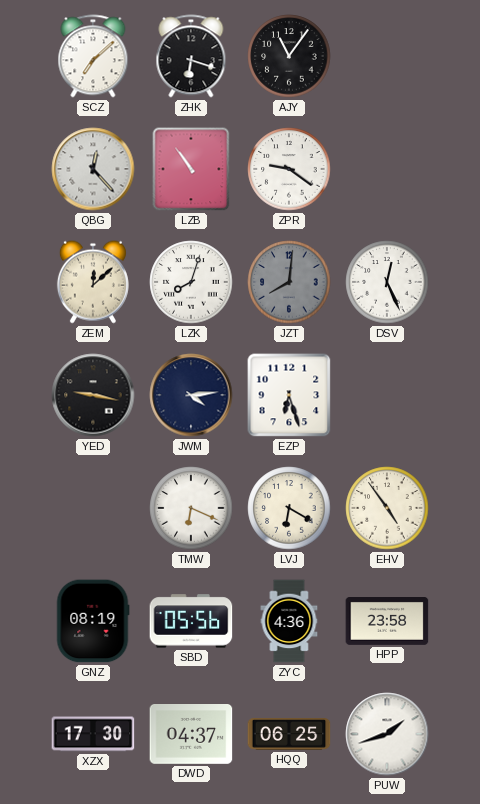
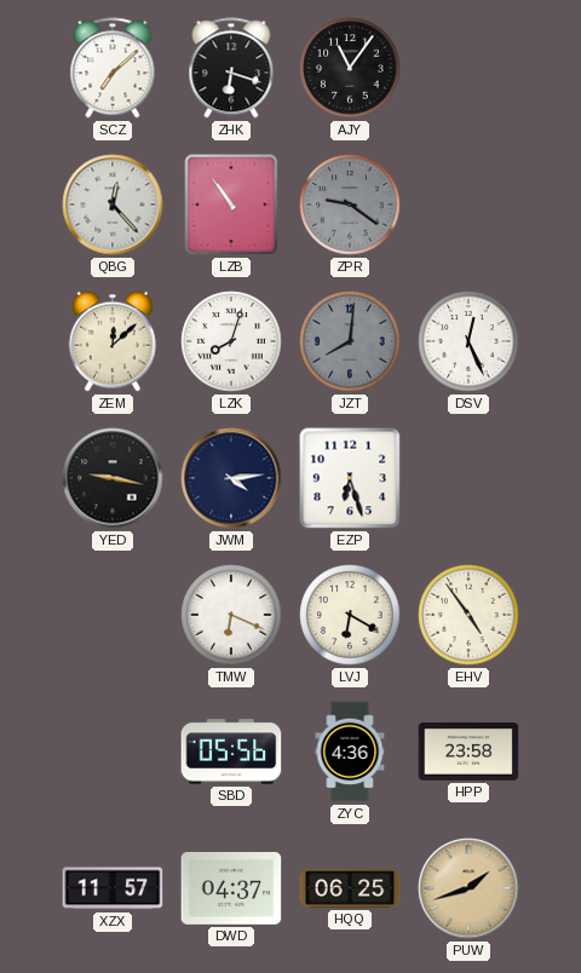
ZPR dial: white -> grey
GNZ: 08:19 -> none
XZX: 17:30 -> 11:57
PUW dial: white -> champagne
